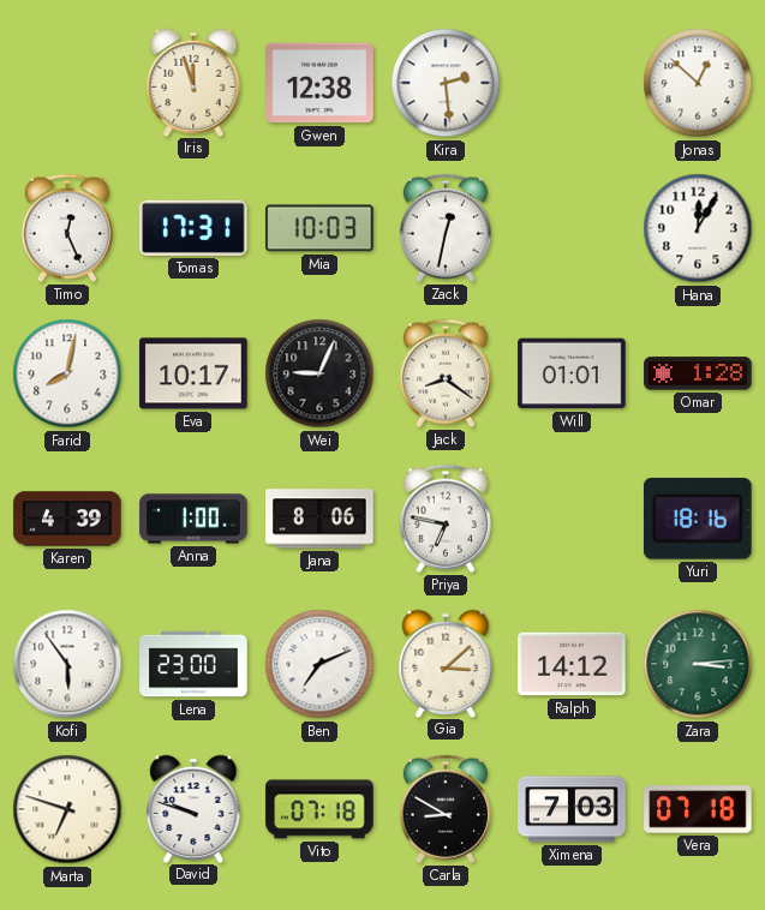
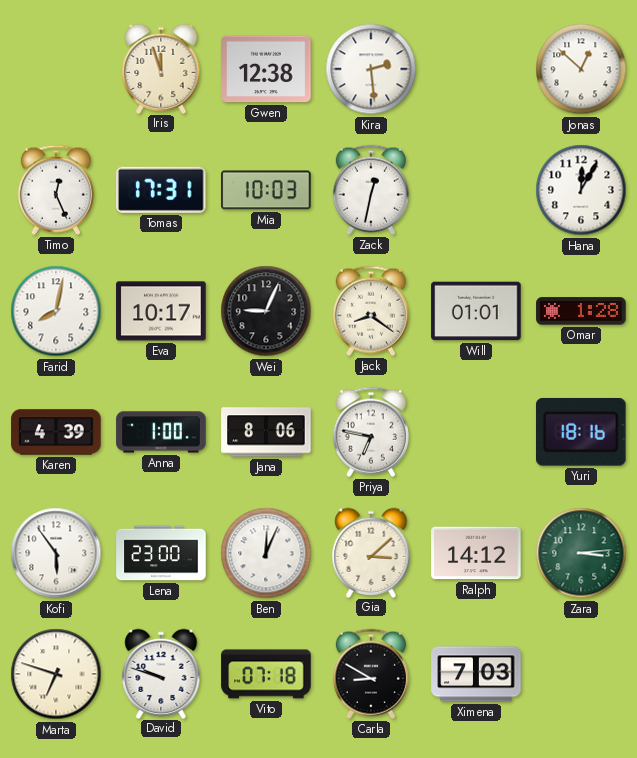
Ben: 7:11 -> 12:04
Vera: 07:18 -> none
